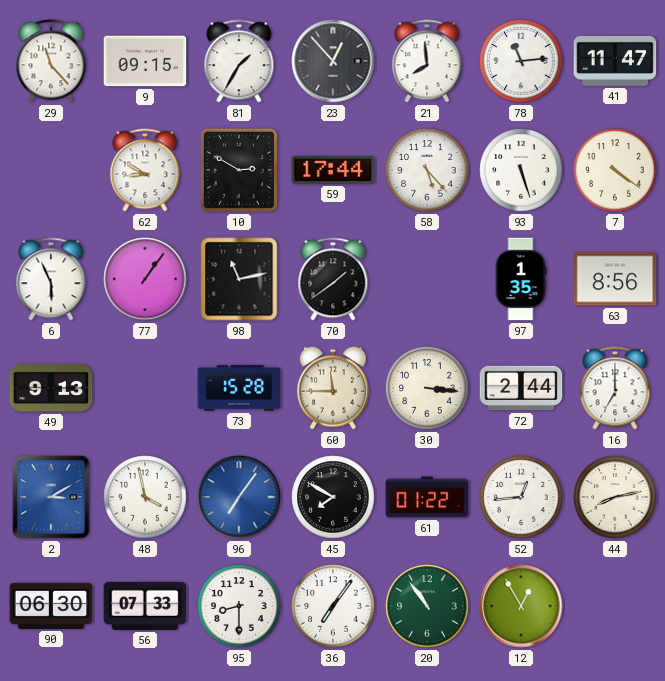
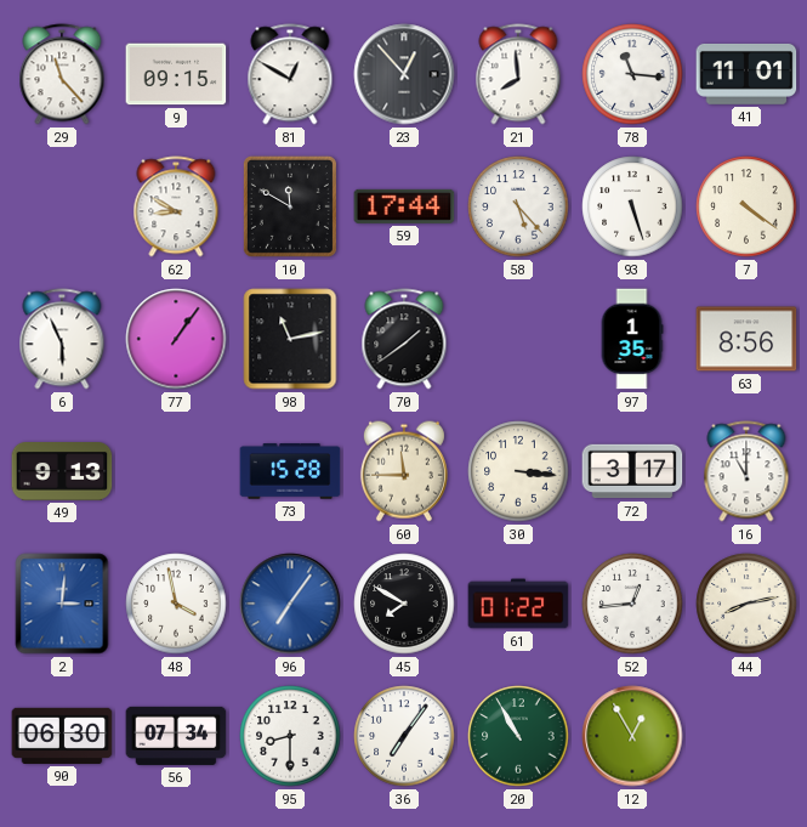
81: 1:35 -> 12:50
78: 11:14 -> 11:16
41: 11:47 -> 11:01
10: 2:50 -> 11:50
72: 2:44 -> 3:17
16: 7:00 -> 11:00
2: 3:10 -> 3:01
56: 07:33 -> 07:34
20: 10:54 -> 10:55
